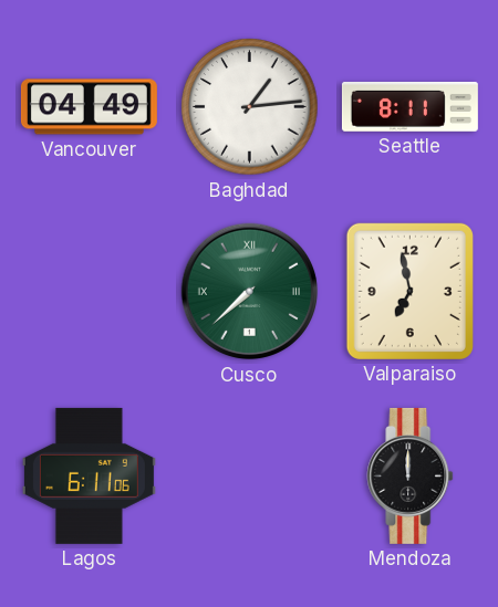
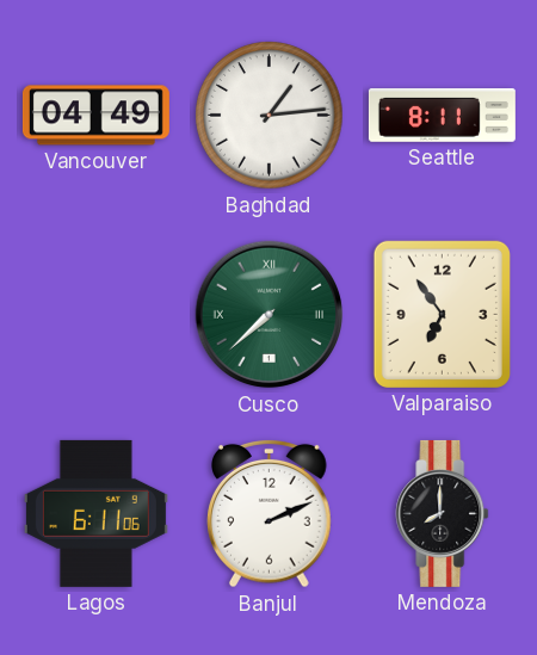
Valparaiso: 6:58 -> 6:54
Banjul: none -> 2:11
Mendoza: 12:00 -> 8:00
